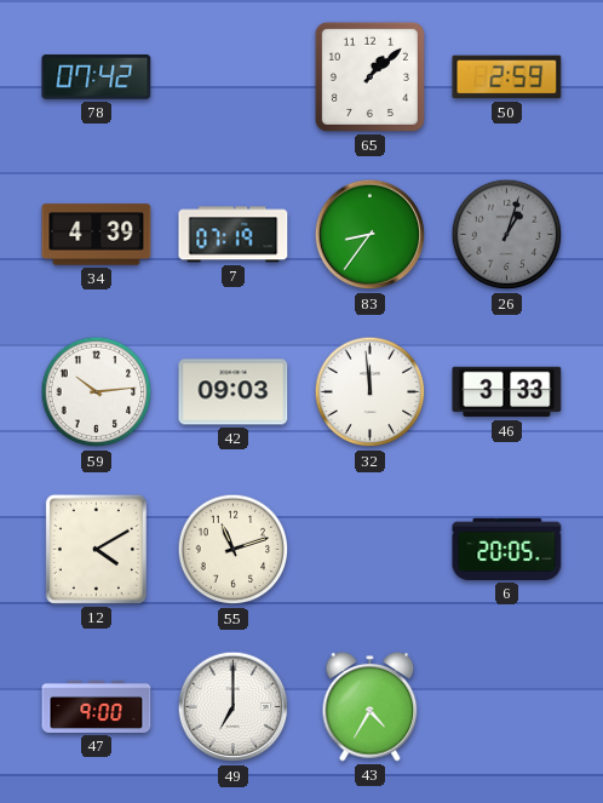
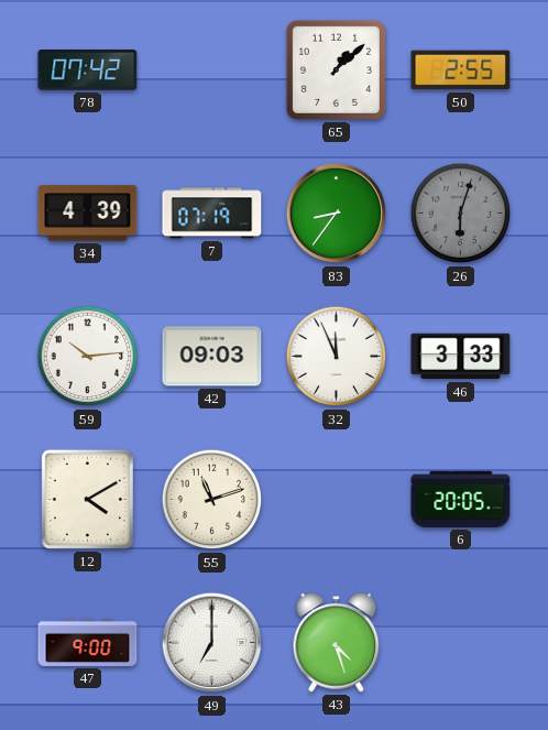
50: 2:59 -> 2:55
26: 1:03 -> 6:03
32: 11:59 -> 11:56
43: 4:35 -> 4:27
